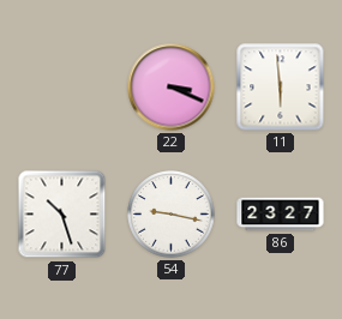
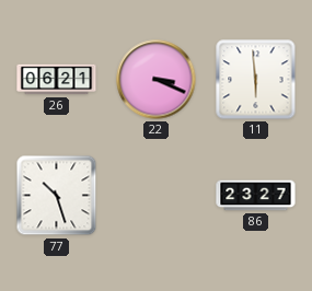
26: none -> 06:21
54: 9:17 -> none
